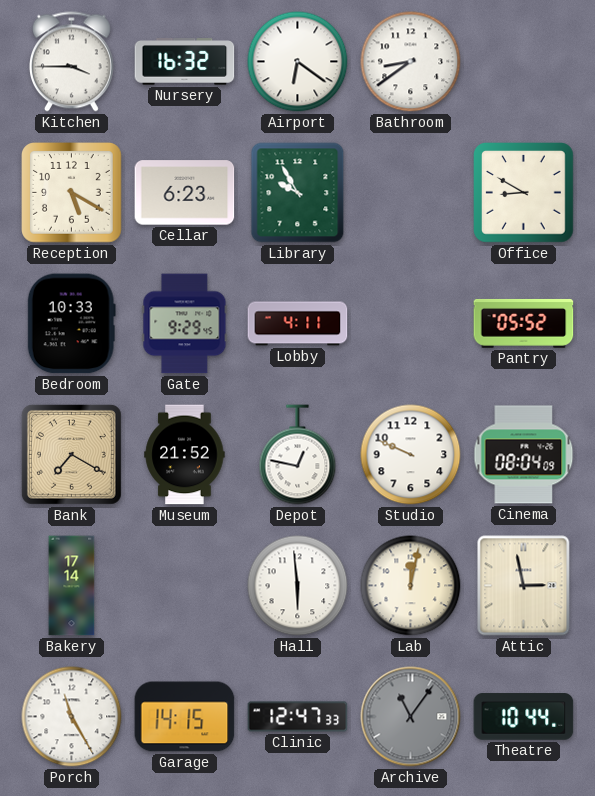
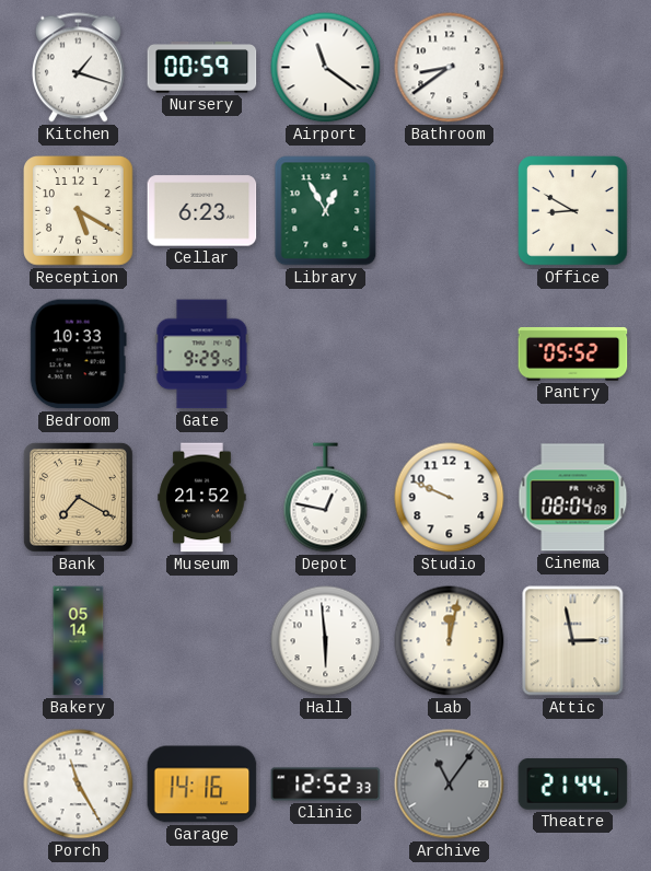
Kitchen: 3:45 -> 1:18
Nursery: 16:32 -> 00:59
Airport: 6:21 -> 11:21
Library: 9:55 -> 12:55
Lobby: 4:11 -> none
Bakery: 17:14 -> 05:14
Garage: 14:15 -> 14:16
Clinic: 12:47 -> 12:52
Theatre: 10:44 -> 21:44
